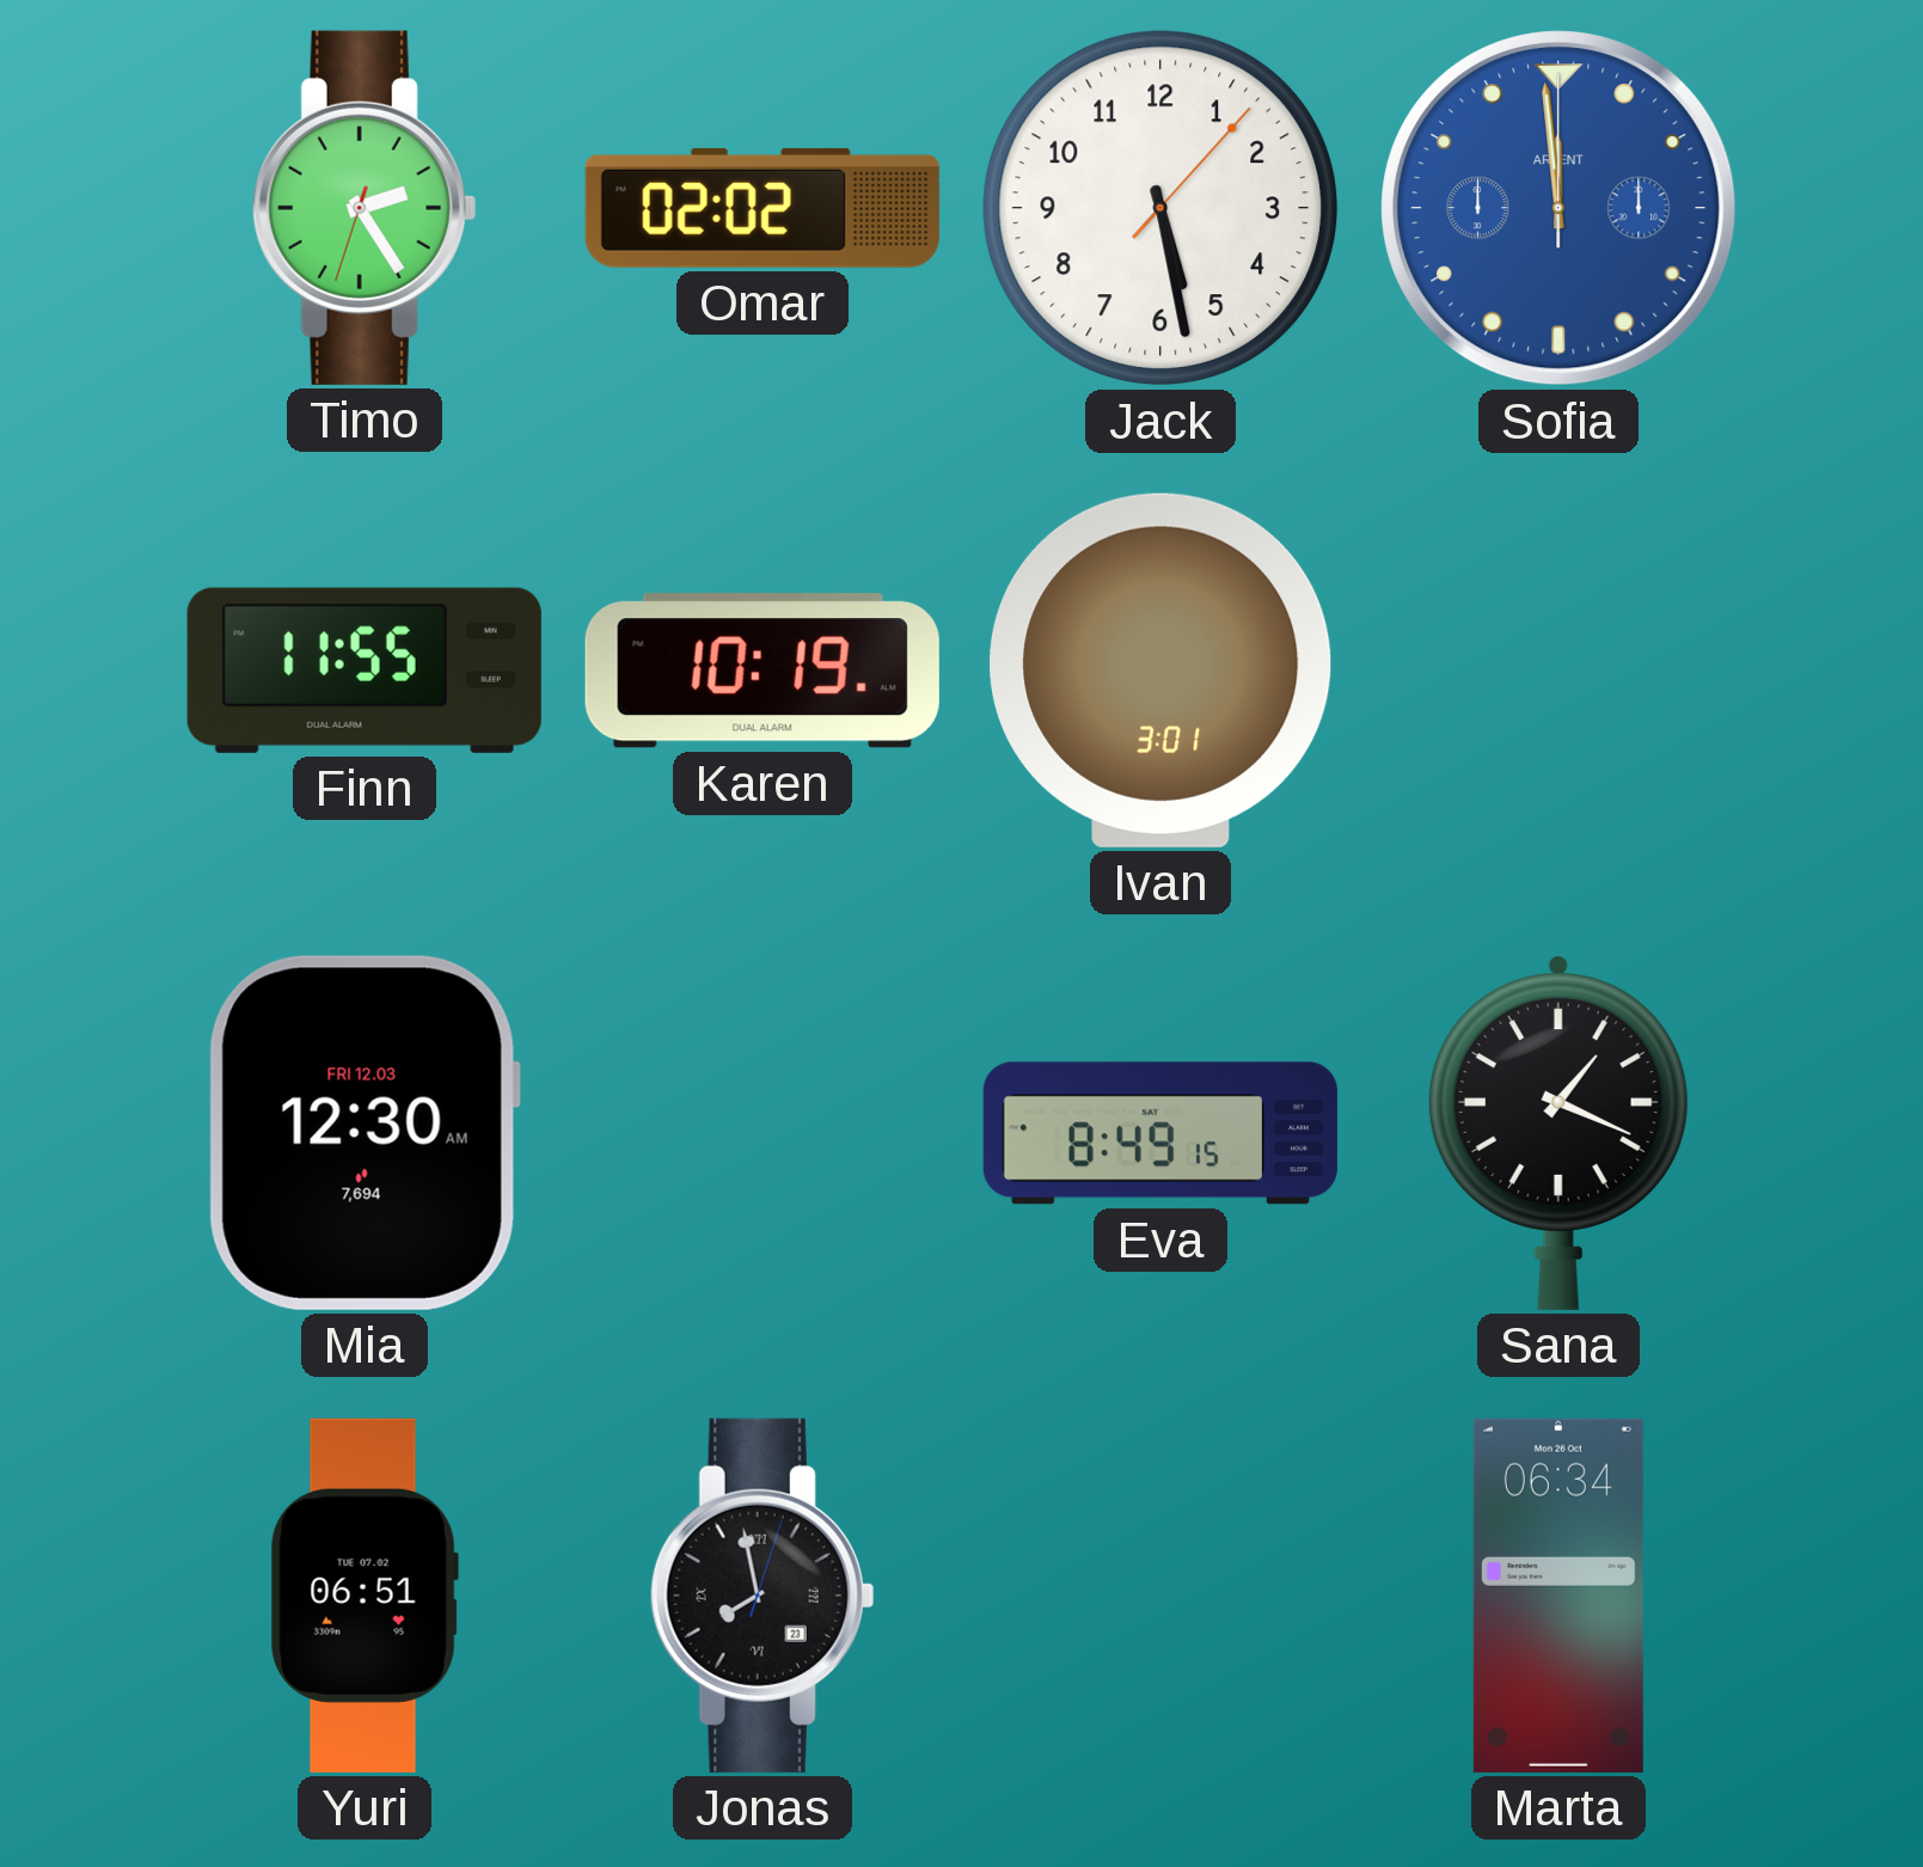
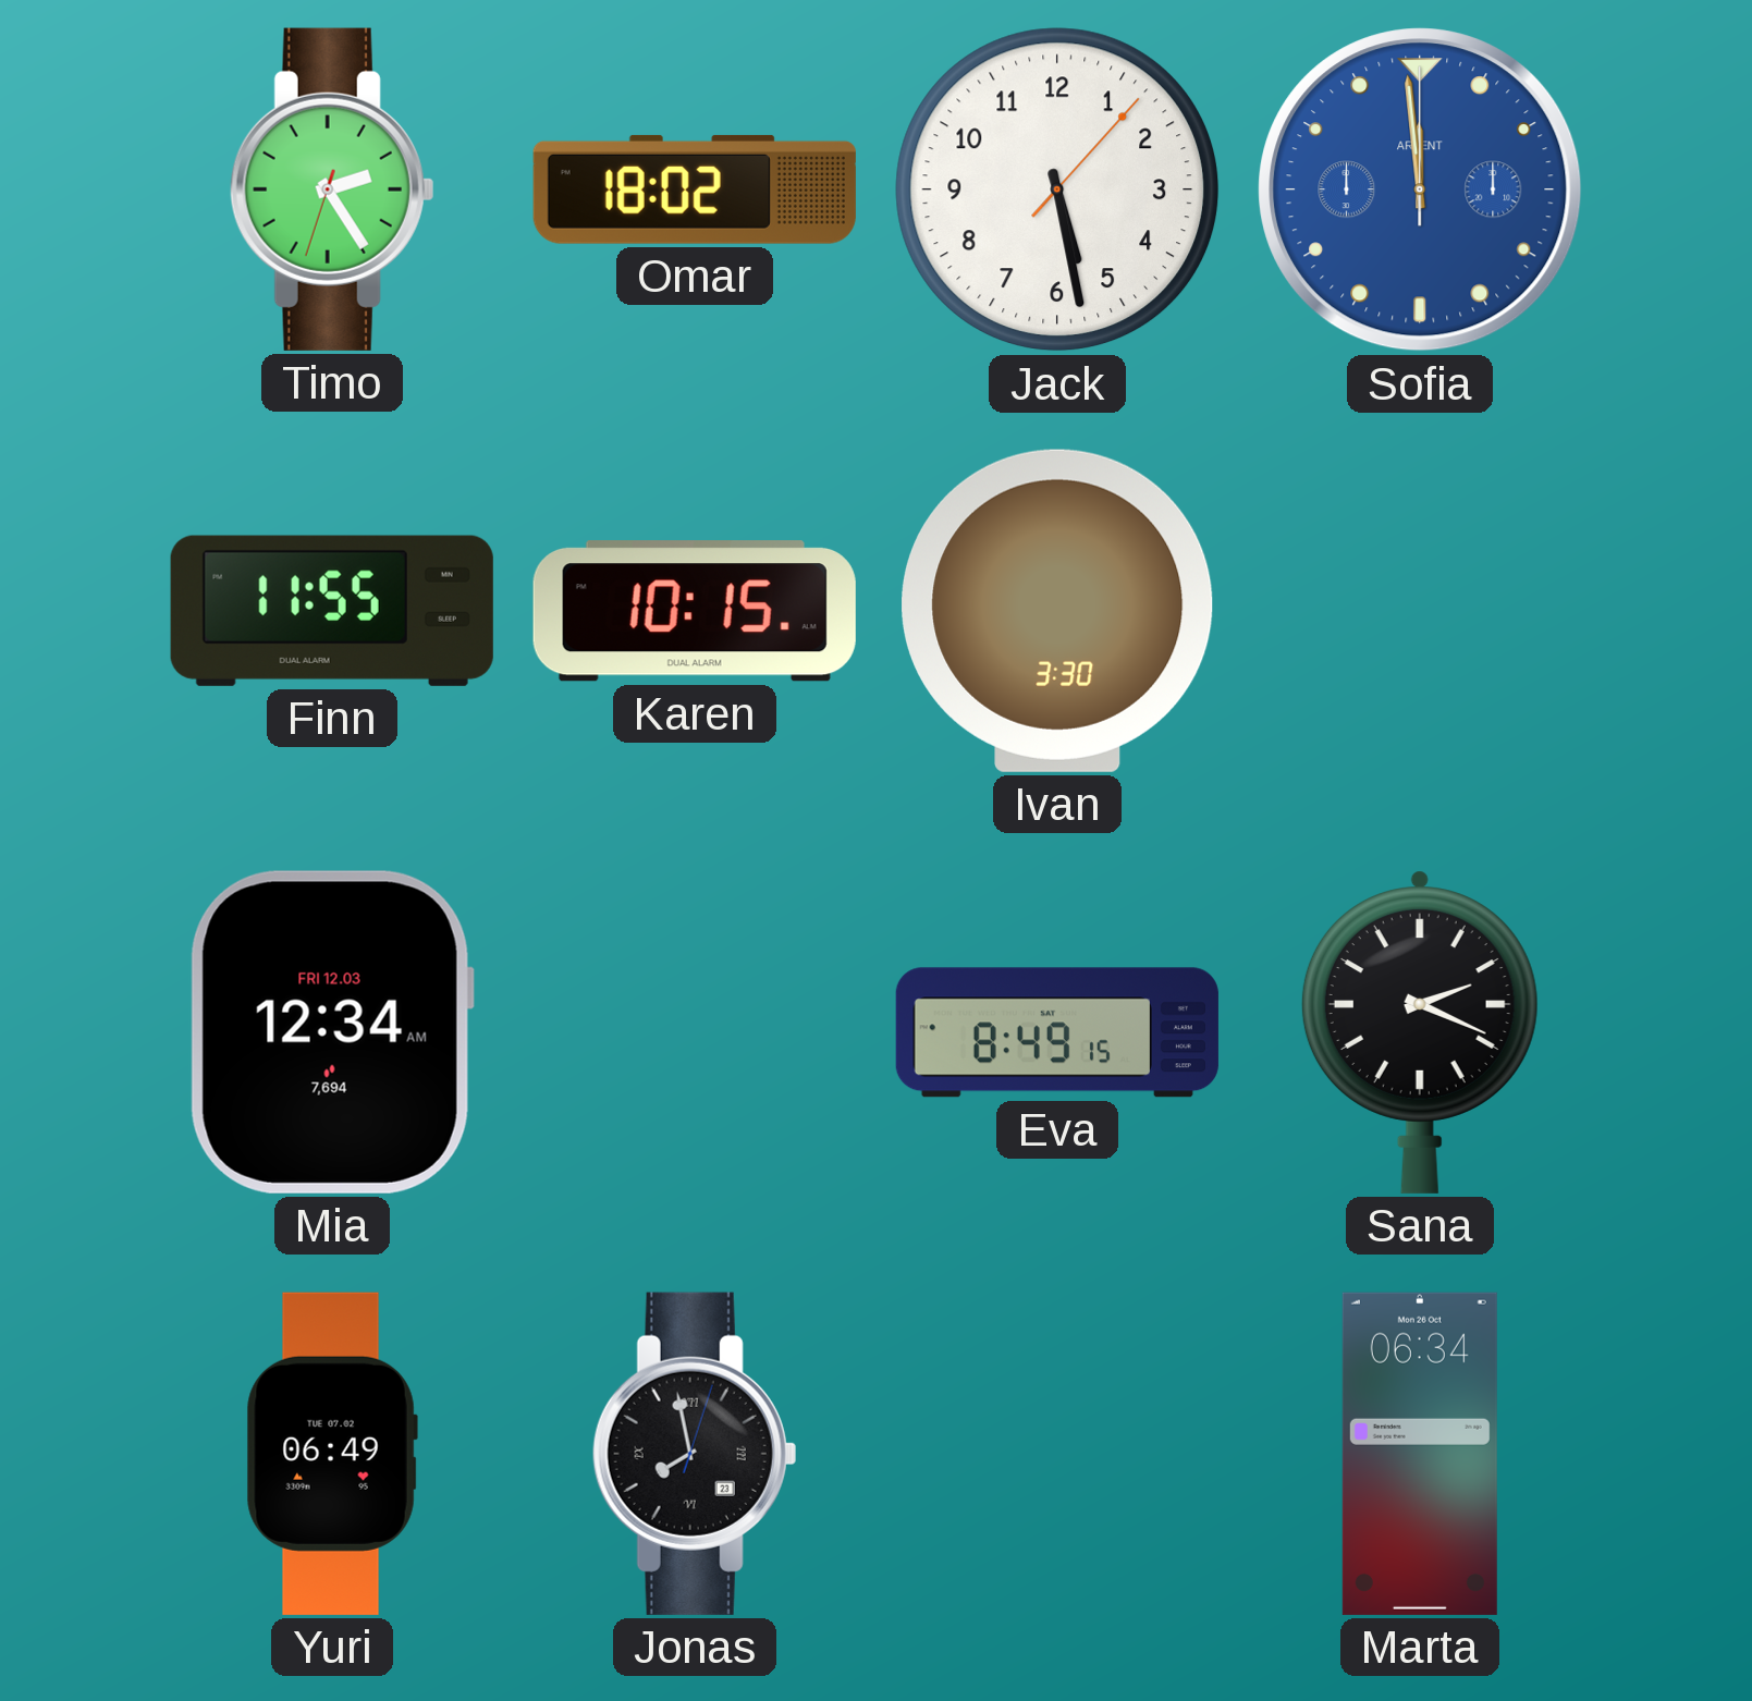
Omar: 02:02 -> 18:02
Karen: 10:19 -> 10:15
Ivan: 3:01 -> 3:30
Mia: 12:30 -> 12:34
Sana: 1:19 -> 2:19
Yuri: 06:51 -> 06:49
